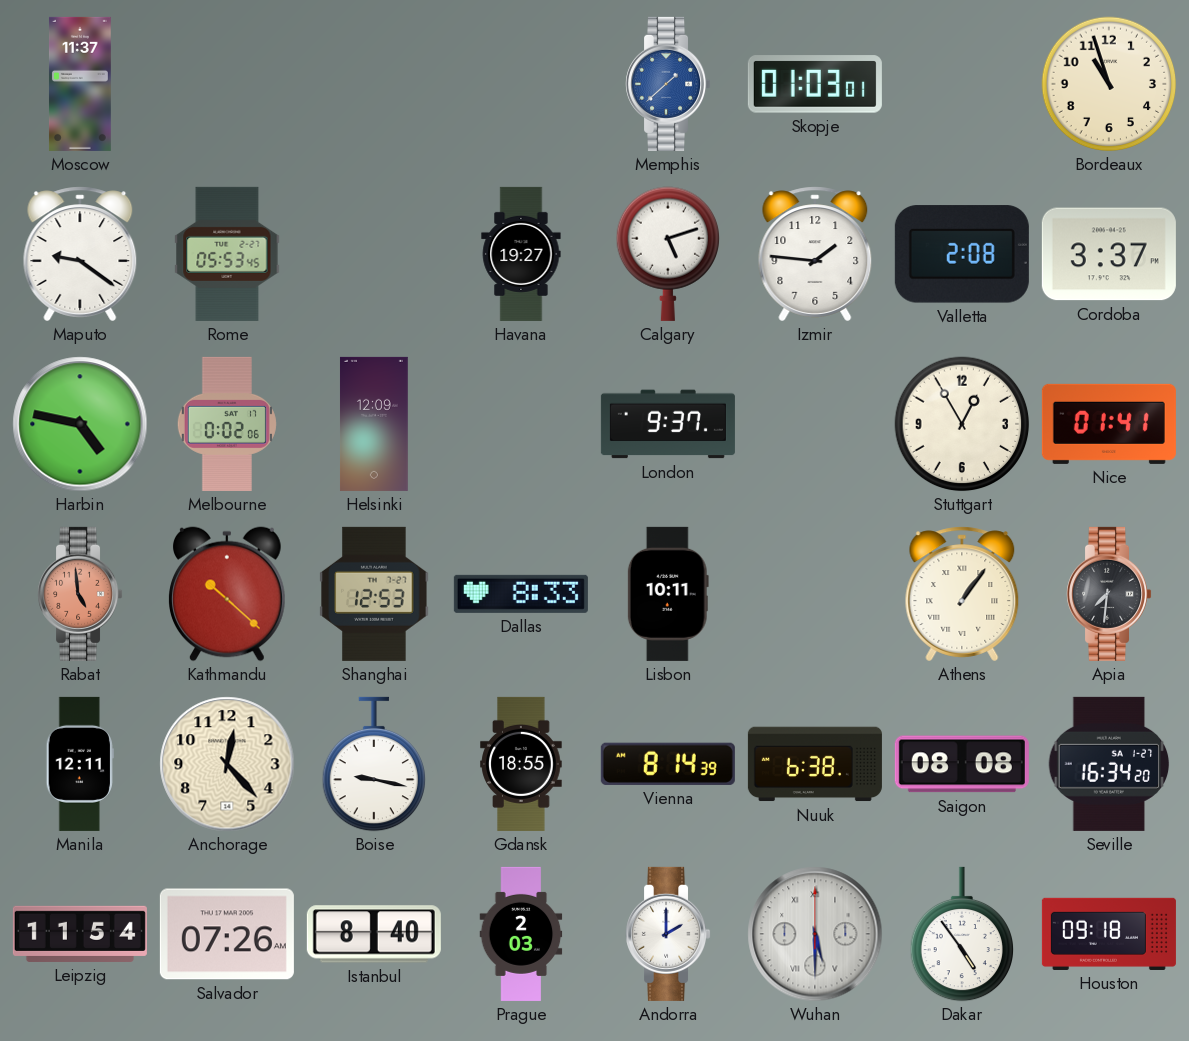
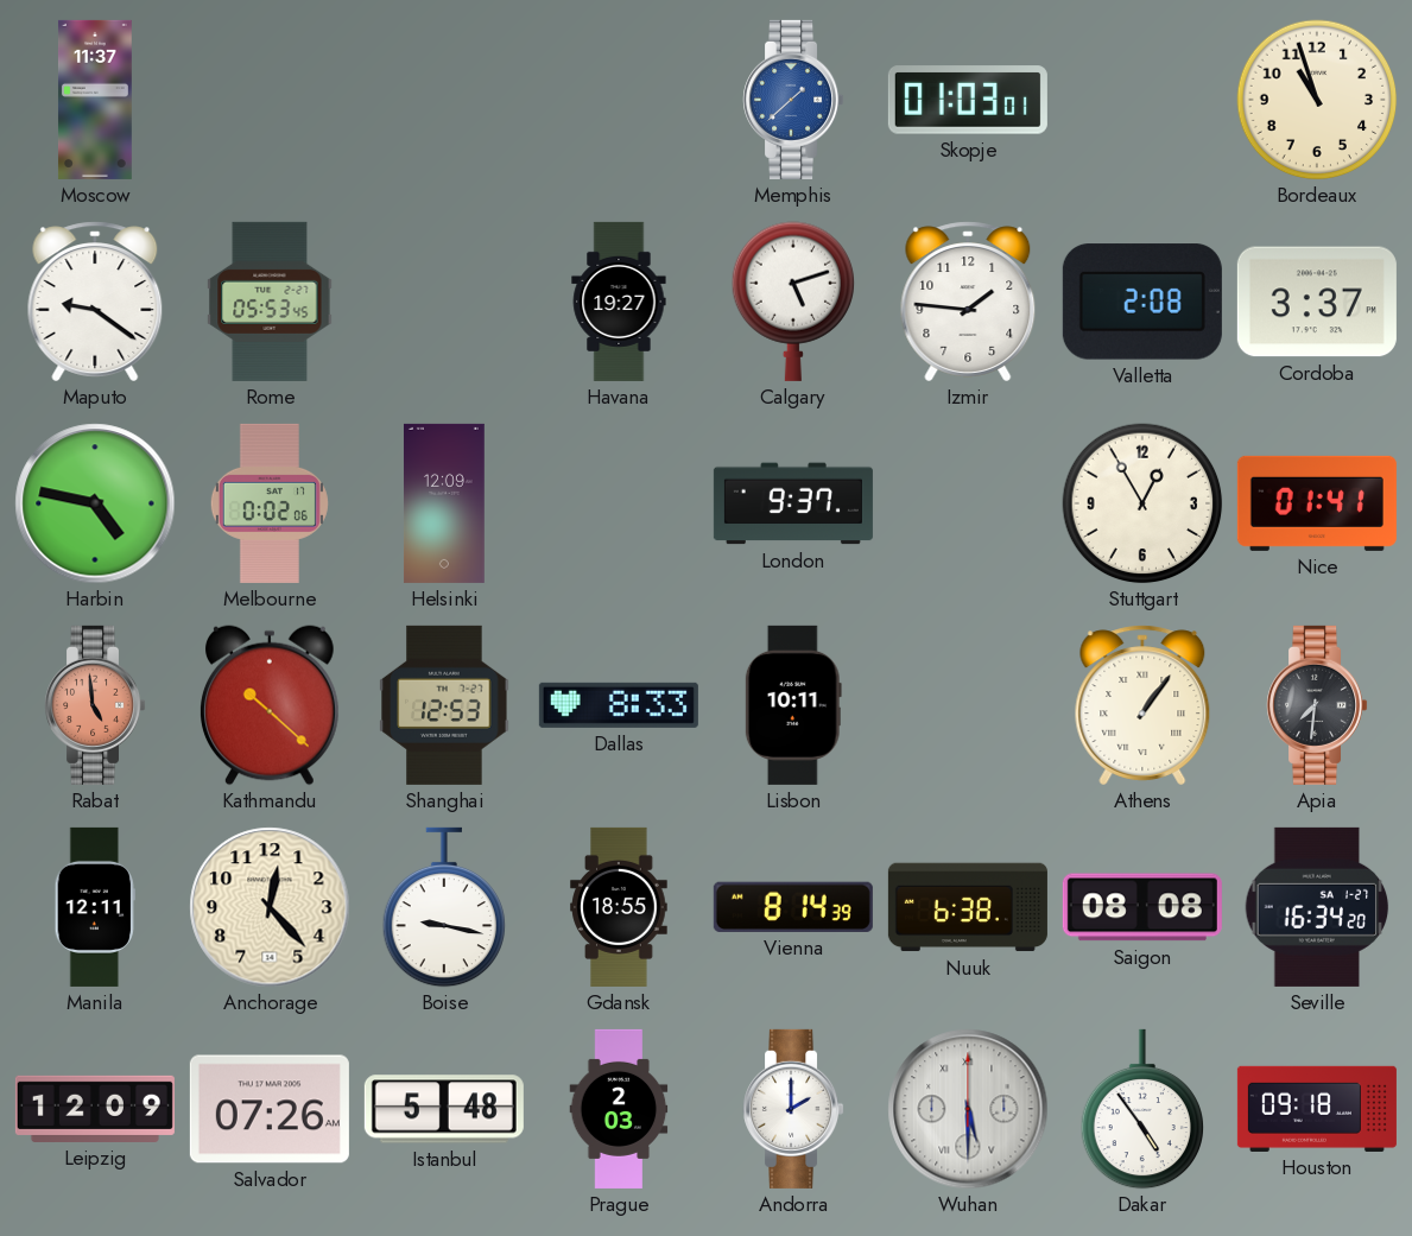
Leipzig: 11:54 -> 12:09
Istanbul: 8:40 -> 5:48
